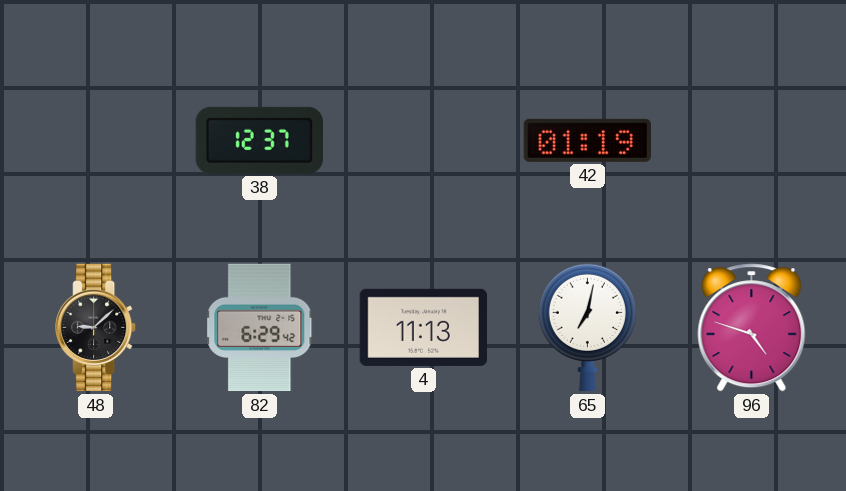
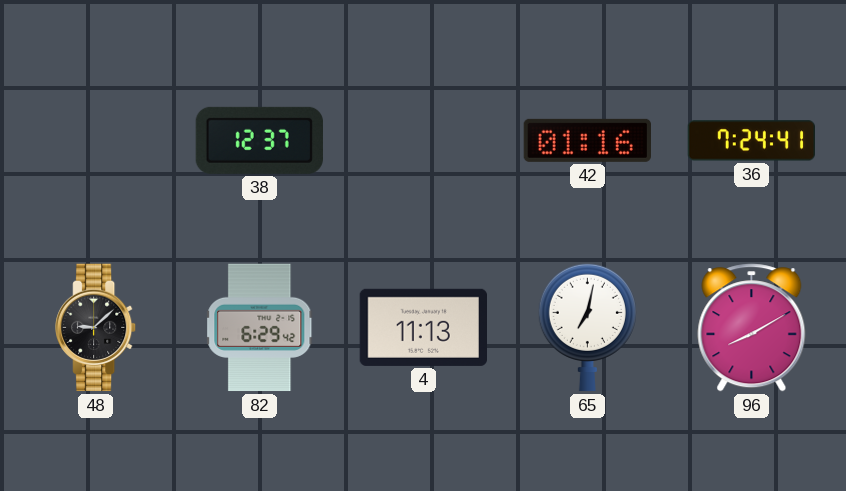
42: 01:19 -> 01:16
36: none -> 7:24
96: 4:48 -> 8:10
